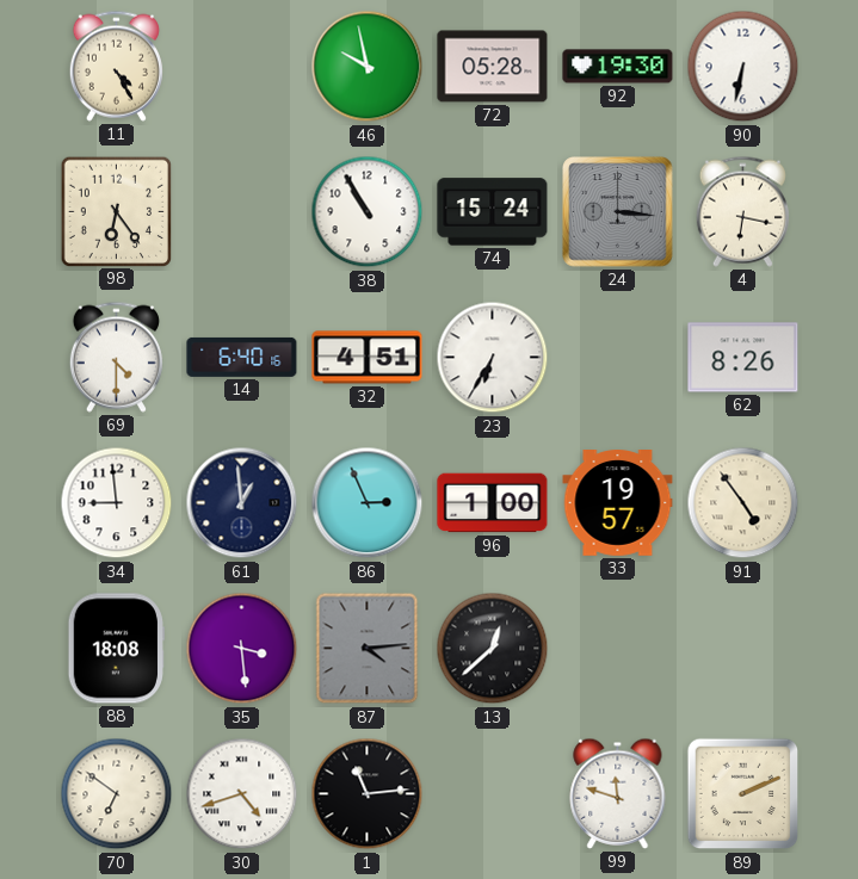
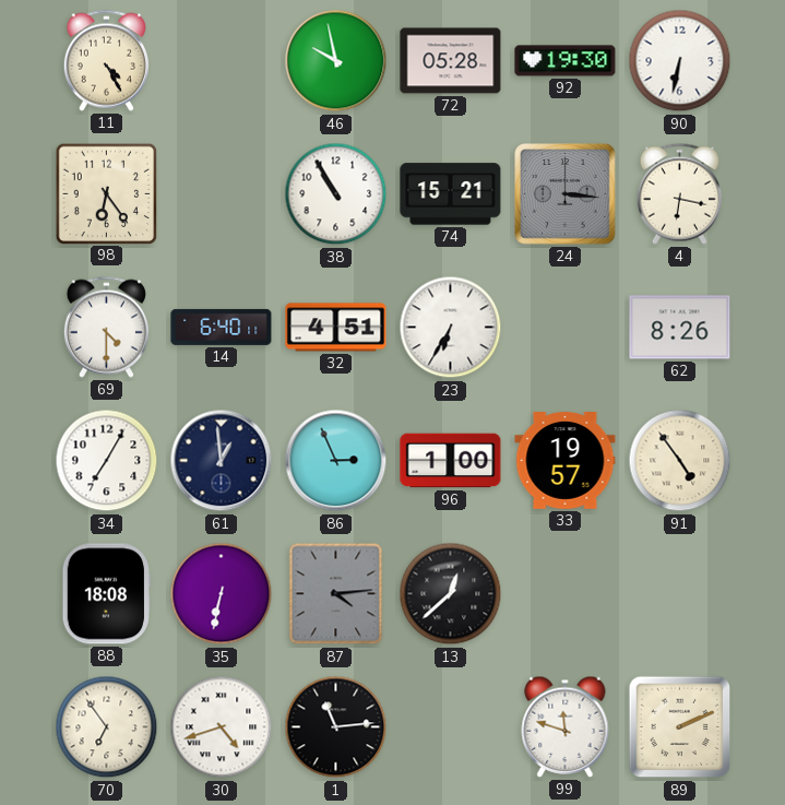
74: 15:24 -> 15:21
14: 6:40:16 -> 6:40:11
34: 8:59 -> 7:05
35: 3:29 -> 6:32
70: 6:51 -> 6:54
